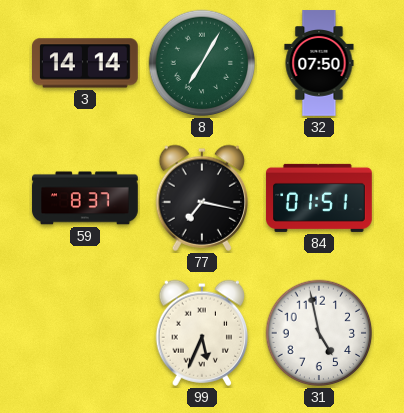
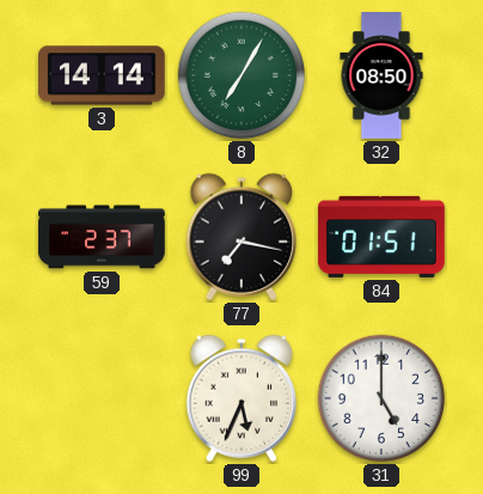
32: 07:50 -> 08:50
59: 8:37 -> 2:37
31: 4:58 -> 5:00
